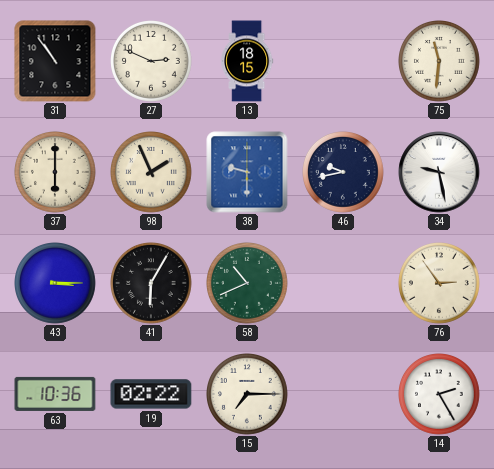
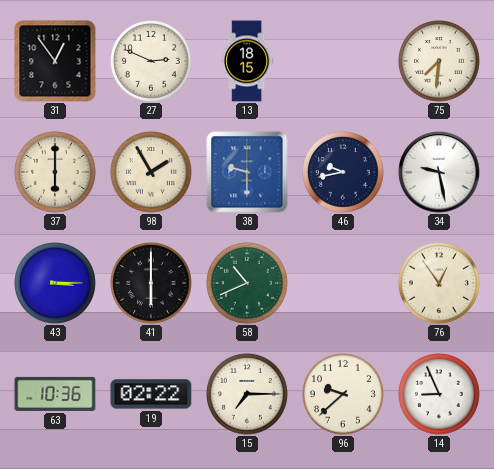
31: 10:54 -> 12:54
75: 11:31 -> 7:31
98: 1:56 -> 1:55
41: 6:05 -> 6:00
76: 2:54 -> 12:54
96: none -> 9:38
14: 2:25 -> 8:56
